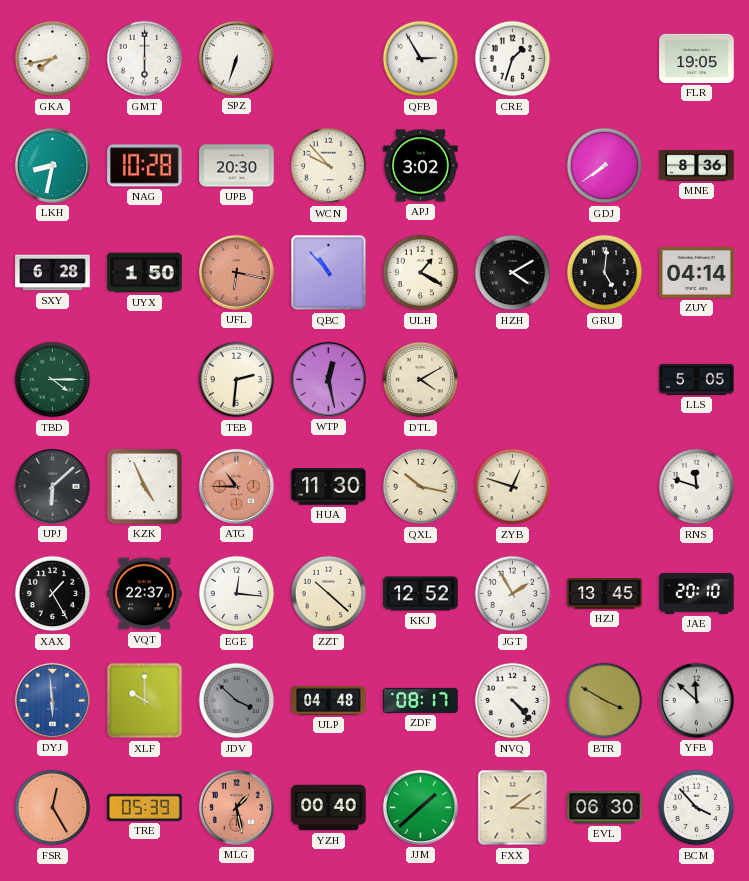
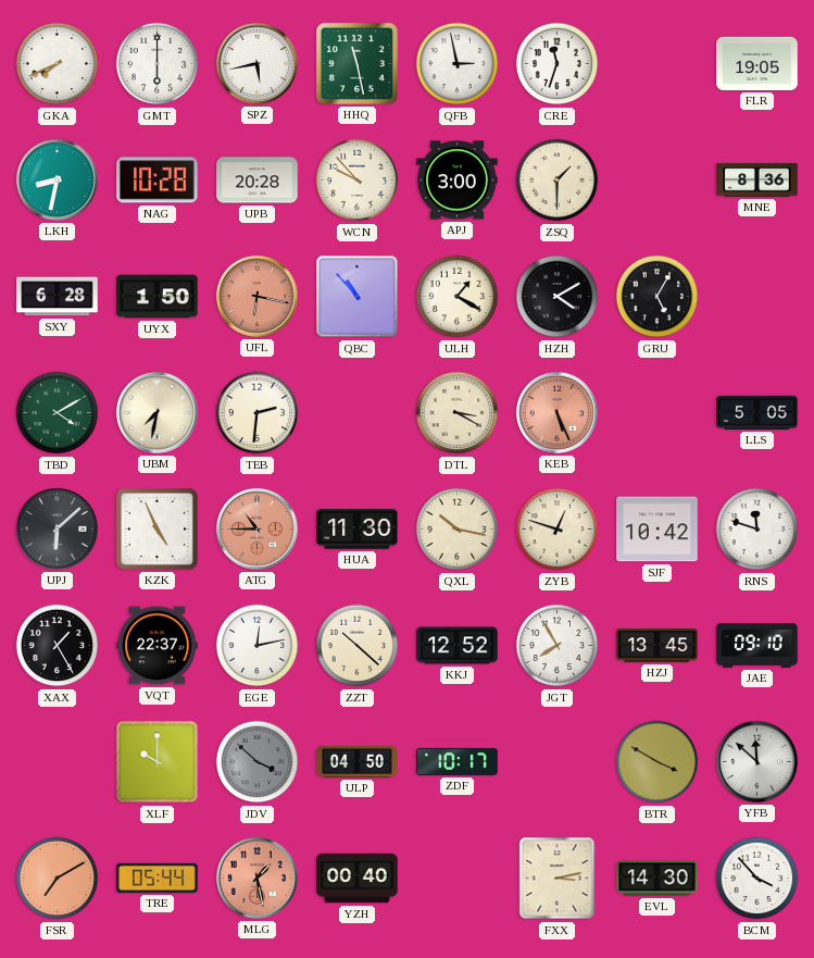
GKA: 7:43 -> 7:41
SPZ: 6:33 -> 5:43
HHQ: none -> 11:28
QFB: 2:55 -> 2:58
CRE: 1:33 -> 11:33
UPB: 20:30 -> 20:28
APJ: 3:02 -> 3:00
ZSQ: none -> 1:30
GDJ: 7:39 -> none
GRU: 5:01 -> 5:05
ZUY: 04:14 -> none
TBD: 4:15 -> 4:10
UBM: none -> 7:32
WTP: 12:28 -> none
DTL: 4:10 -> 3:20
KEB: none -> 5:26
SJF: none -> 10:42
EGE: 12:16 -> 12:13
JGT: 1:55 -> 7:55
JAE: 20:10 -> 09:10
DYJ: 5:59 -> none
ULP: 04:48 -> 04:50
ZDF: 08:17 -> 10:17
NVQ: 4:23 -> none
FSR: 12:25 -> 7:10
TRE: 05:39 -> 05:44
JJM: 1:38 -> none
FXX: 3:09 -> 3:13
EVL: 06:30 -> 14:30
